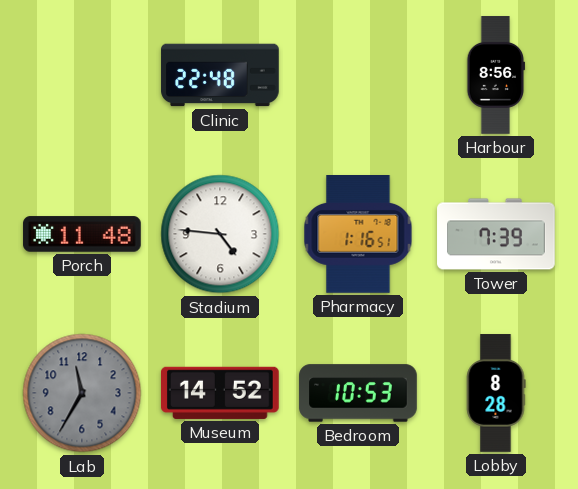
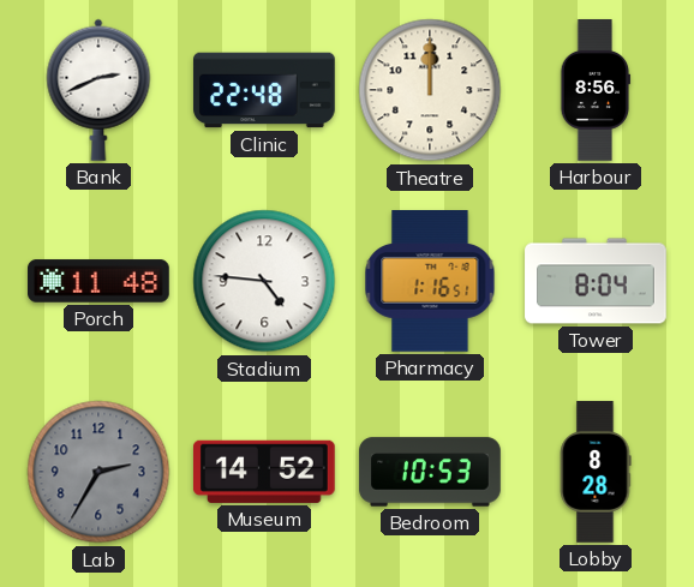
Bank: none -> 2:41
Theatre: none -> 12:00
Tower: 7:39 -> 8:04
Lab: 11:35 -> 2:35
